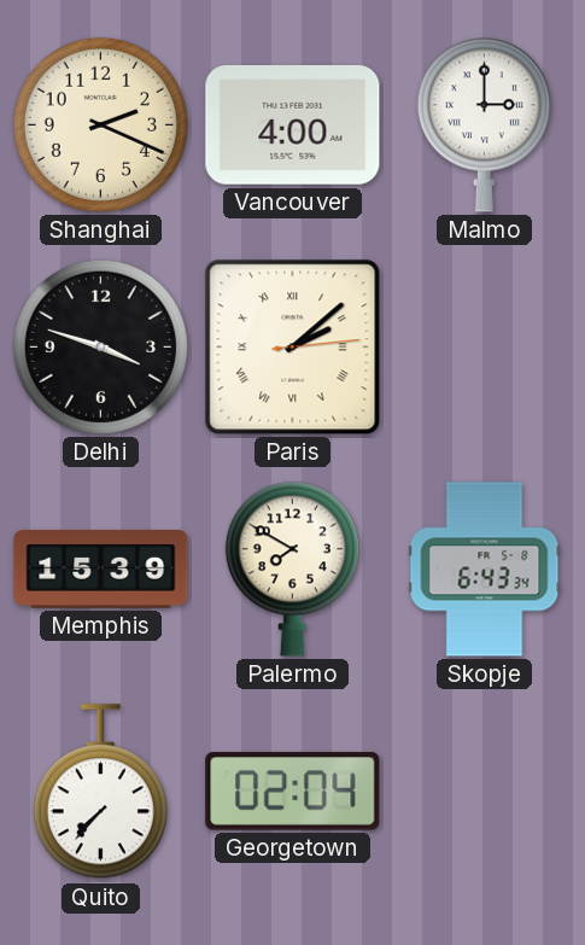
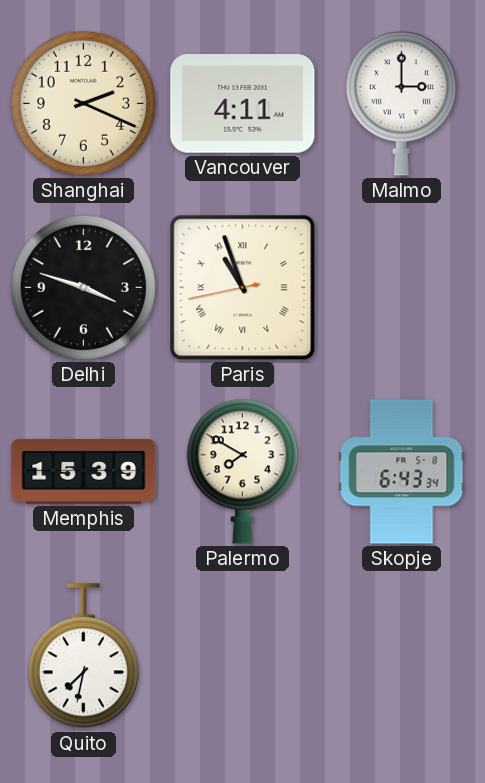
Vancouver: 4:00 -> 4:11
Paris: 2:08 -> 10:56
Quito: 7:37 -> 7:32
Georgetown: 02:04 -> none
